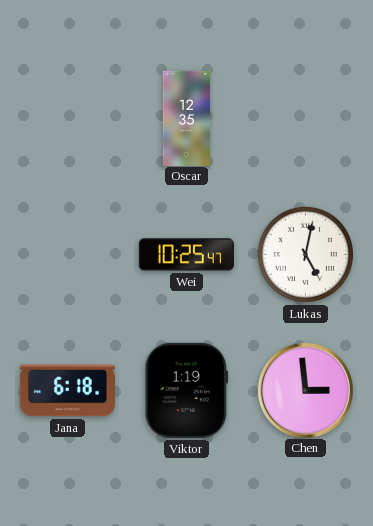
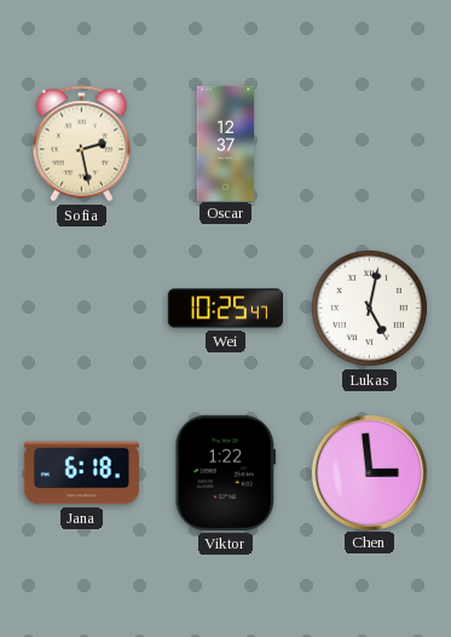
Sofia: none -> 2:28
Oscar: 12:35 -> 12:37
Viktor: 1:19 -> 1:22
